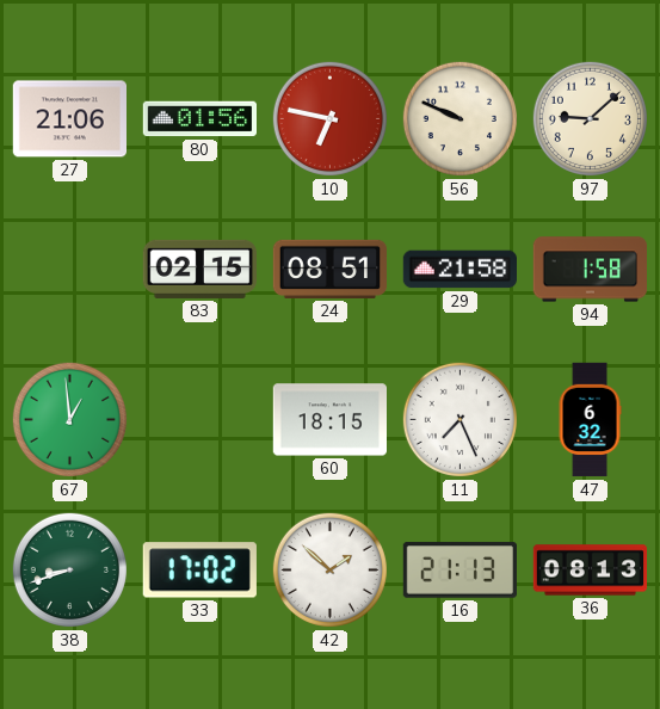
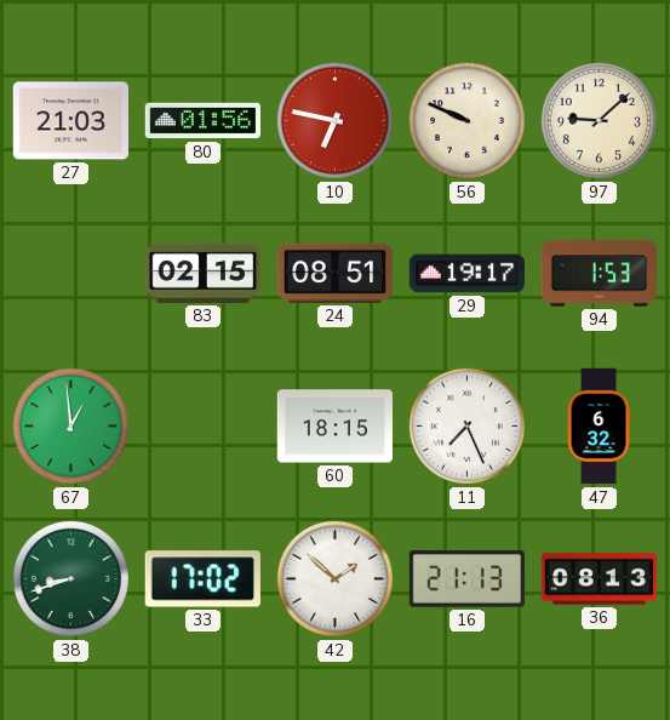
27: 21:06 -> 21:03
29: 21:58 -> 19:17
94: 1:58 -> 1:53
